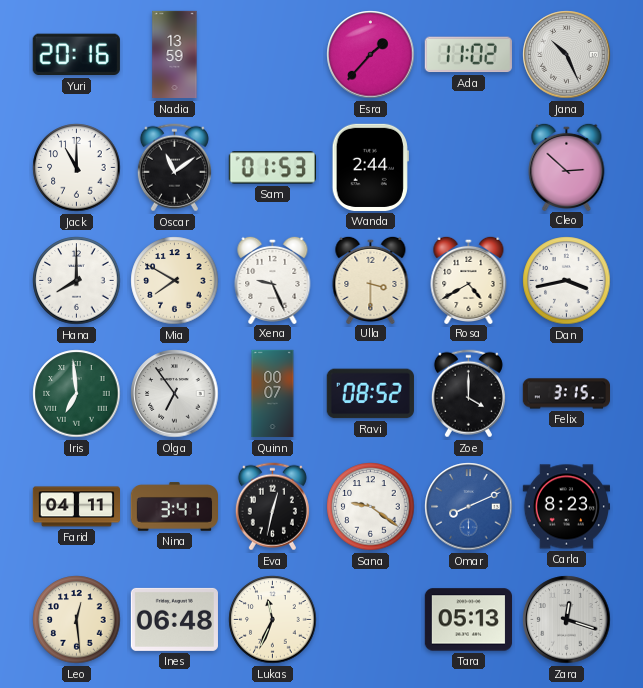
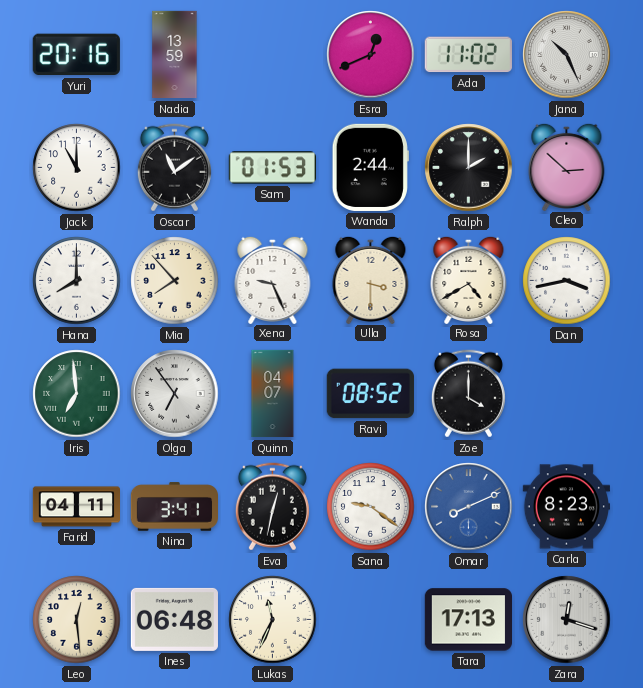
Esra: 1:37 -> 12:41
Ralph: none -> 2:00
Mia: 7:50 -> 7:53
Quinn: 00:07 -> 04:07
Felix: 3:15 -> none
Tara: 05:13 -> 17:13
